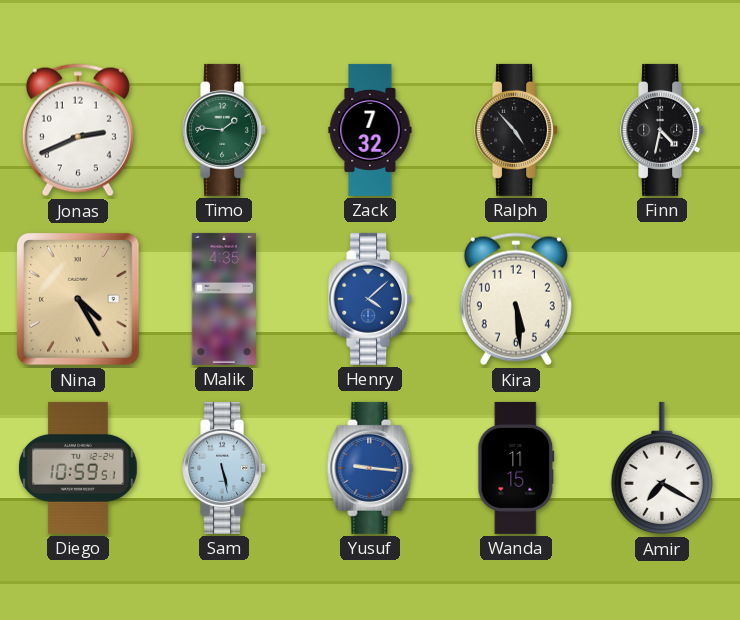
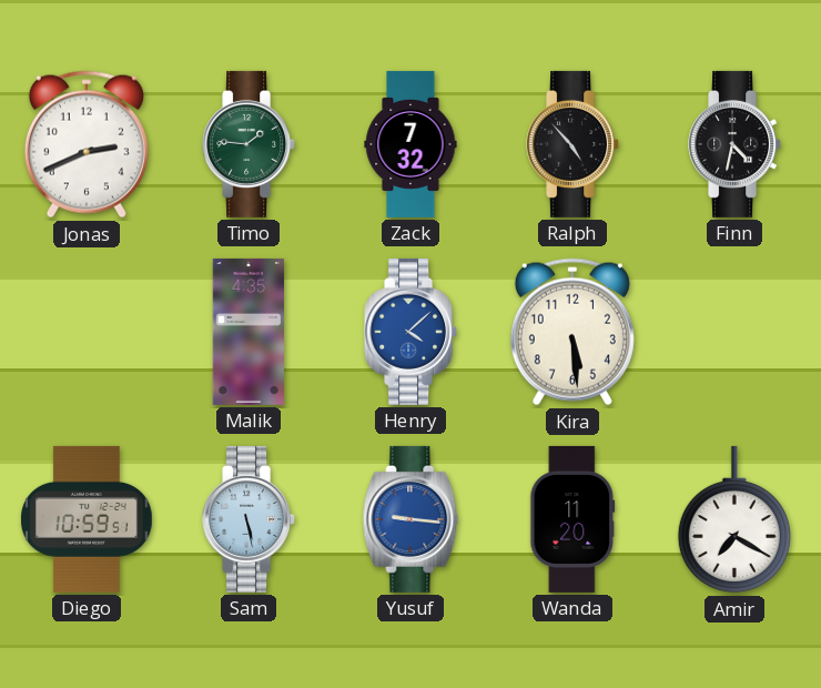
Nina: 4:25 -> none
Wanda: 11:15 -> 11:20
